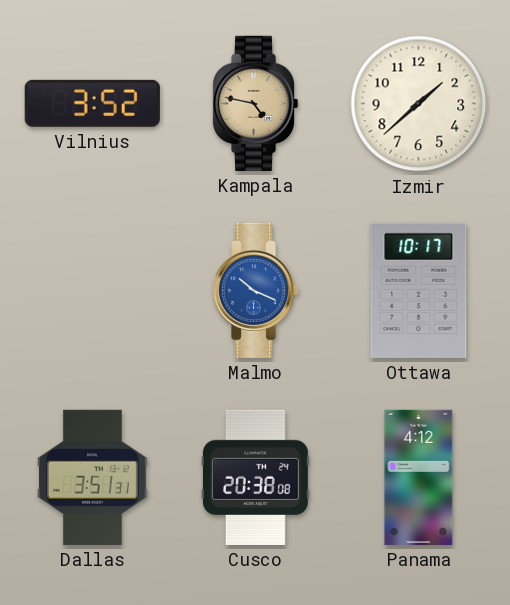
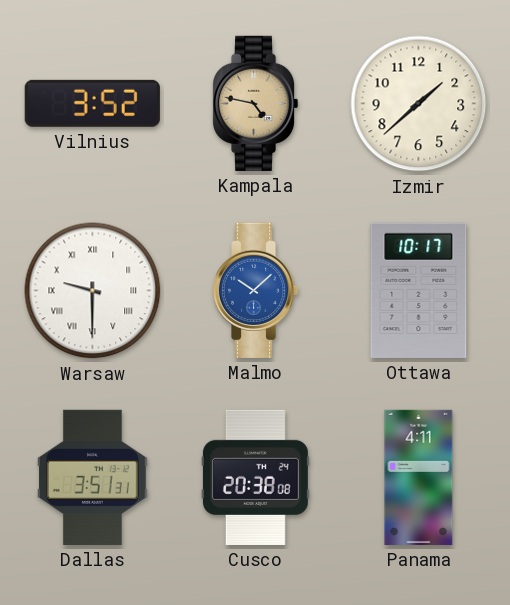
Warsaw: none -> 9:30
Malmo: 10:19 -> 10:08
Panama: 4:12 -> 4:11
